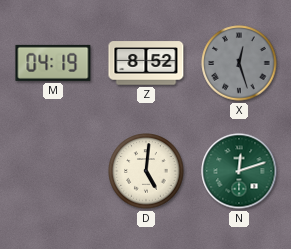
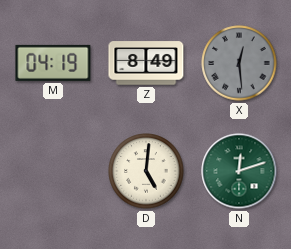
Z: 8:52 -> 8:49
X: 12:27 -> 12:29
